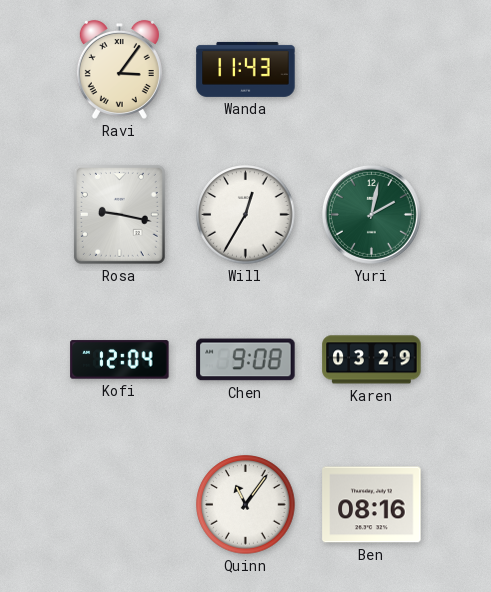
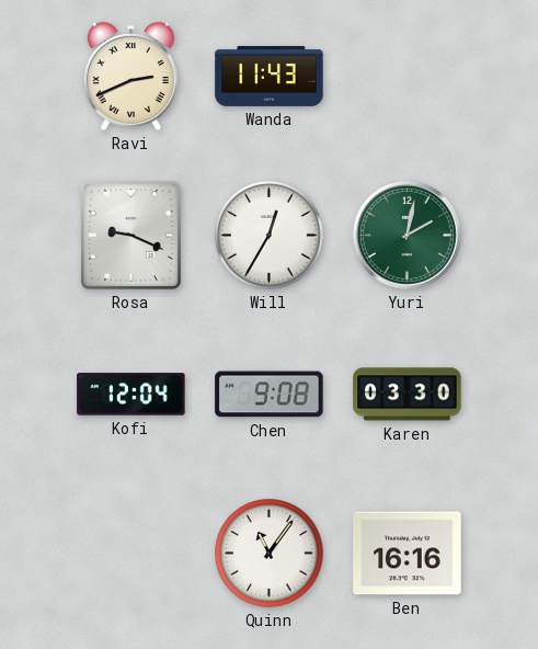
Ravi: 3:06 -> 2:41
Rosa: 9:17 -> 9:19
Karen: 03:29 -> 03:30
Ben: 08:16 -> 16:16
